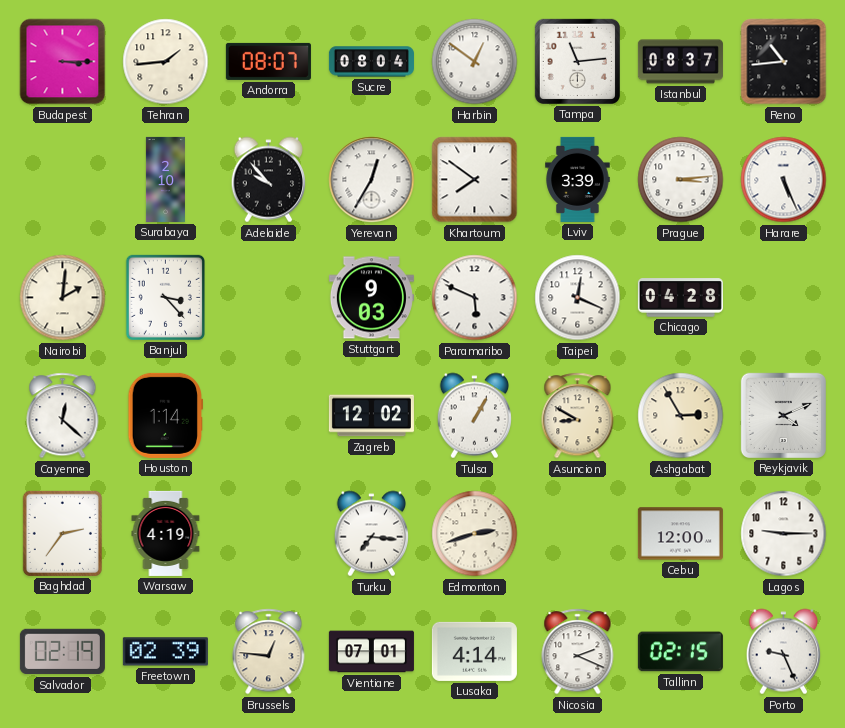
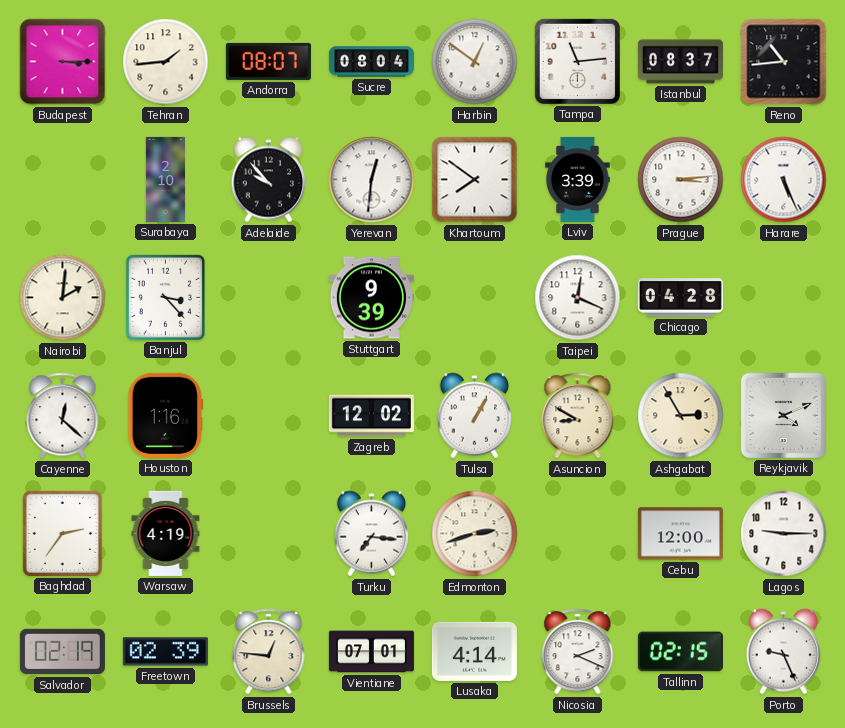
Yerevan: 12:35 -> 12:31
Stuttgart: 9:03 -> 9:39
Paramaribo: 5:49 -> none
Houston: 1:14 -> 1:16
